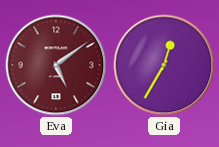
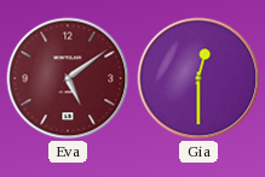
Gia: 12:35 -> 12:30
